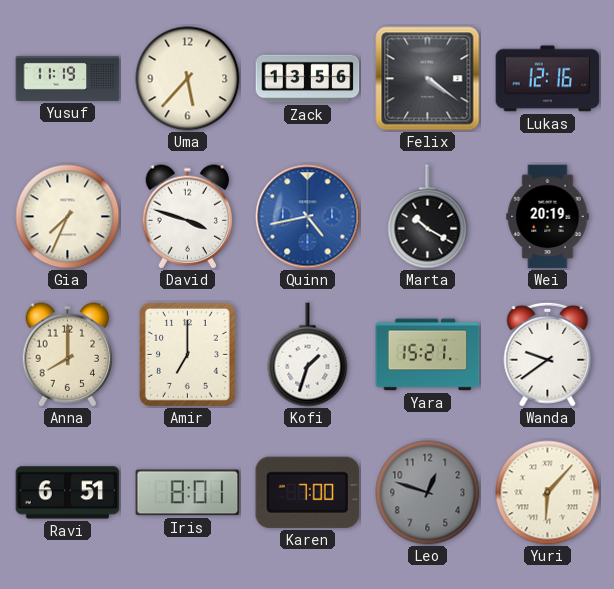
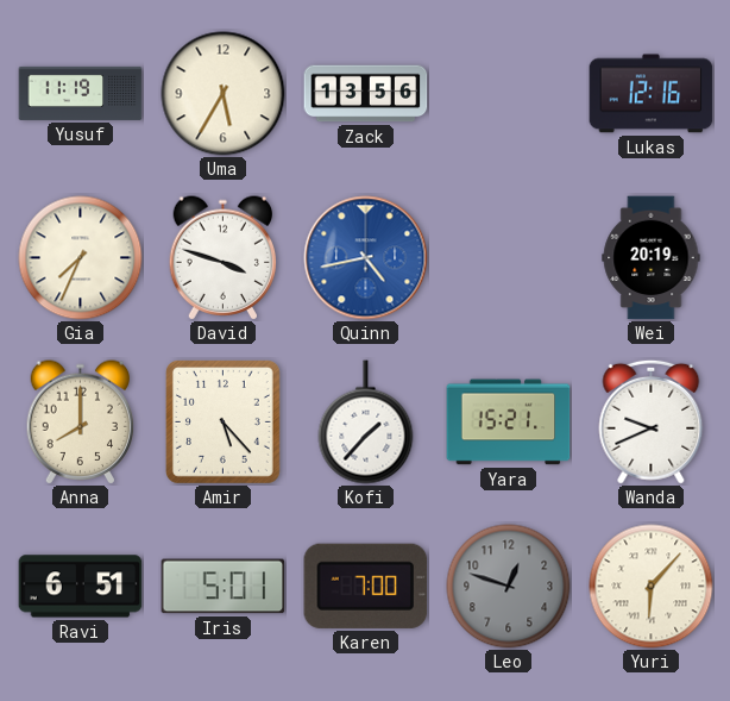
Uma: 5:37 -> 5:35
Felix: 4:21 -> none
Marta: 10:20 -> none
Amir: 7:00 -> 5:23
Kofi: 1:33 -> 1:37
Wanda: 9:39 -> 9:41
Iris: 8:01 -> 5:01
